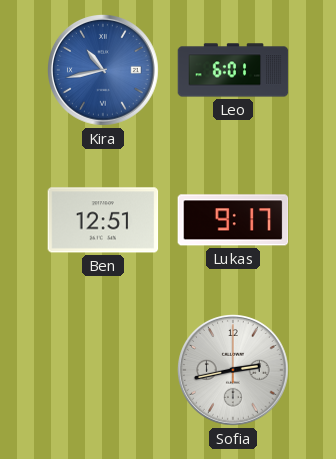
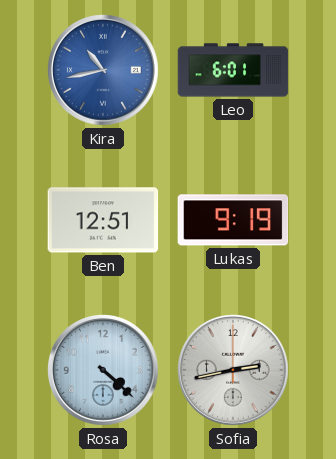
Lukas: 9:17 -> 9:19
Rosa: none -> 4:22
